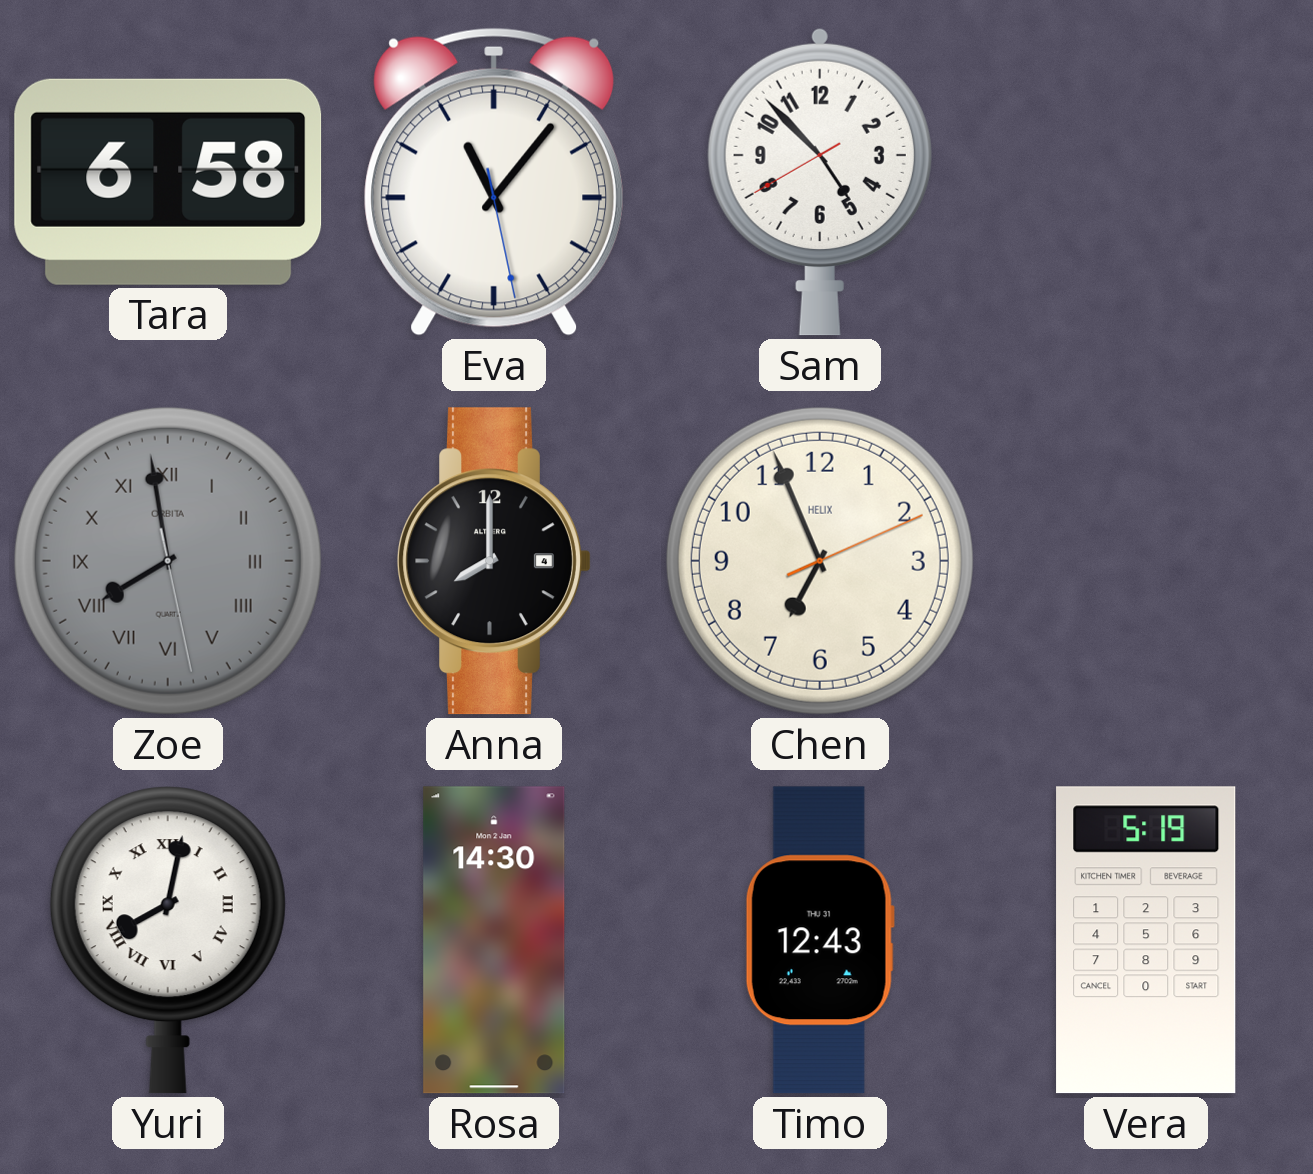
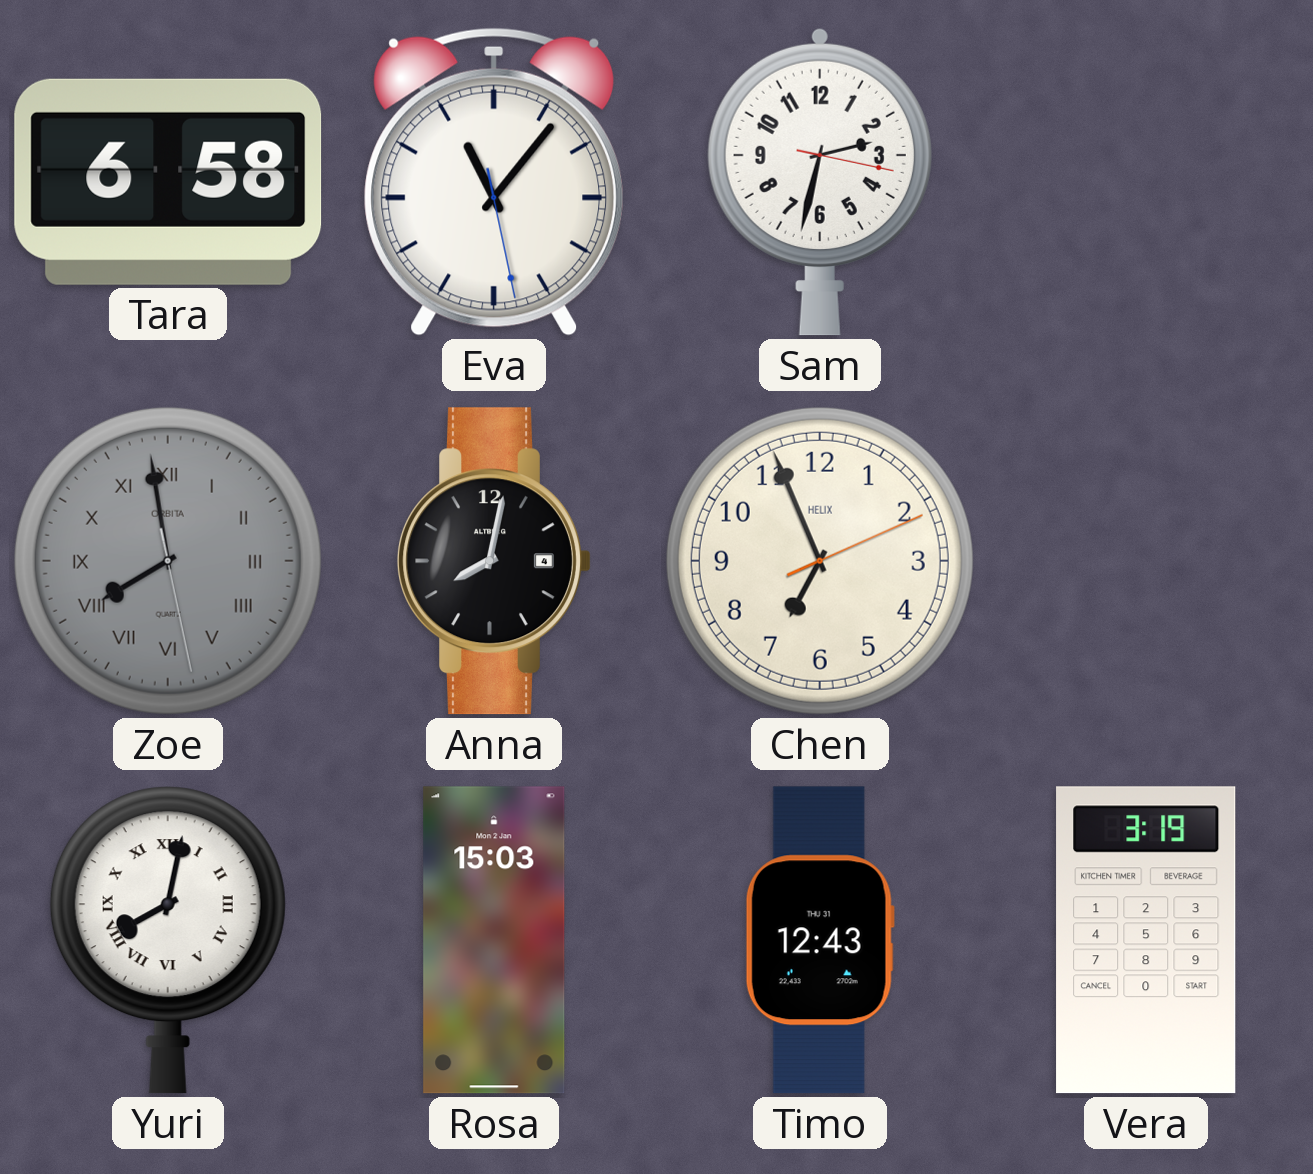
Sam: 4:52 -> 2:32
Anna: 8:00 -> 8:02
Rosa: 14:30 -> 15:03
Vera: 5:19 -> 3:19
